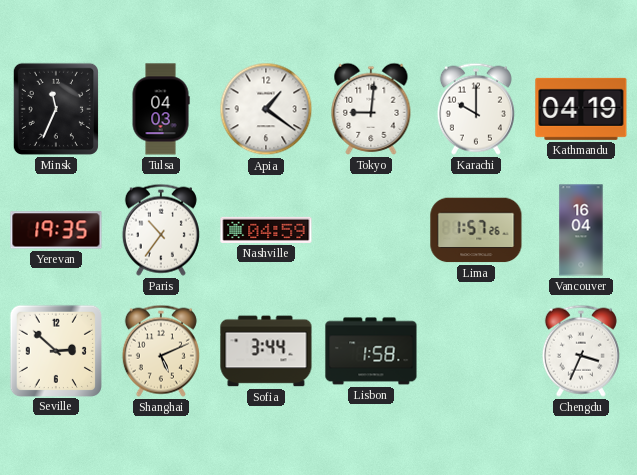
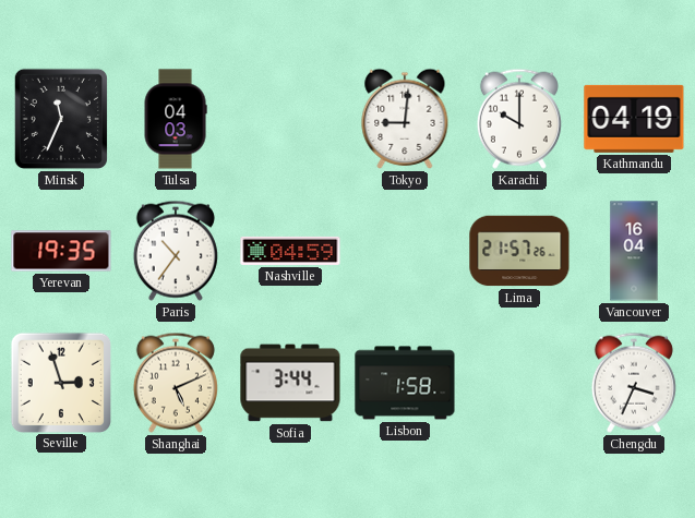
Apia: 1:21 -> none
Lima: 1:57 -> 21:57
Seville: 2:52 -> 2:57
